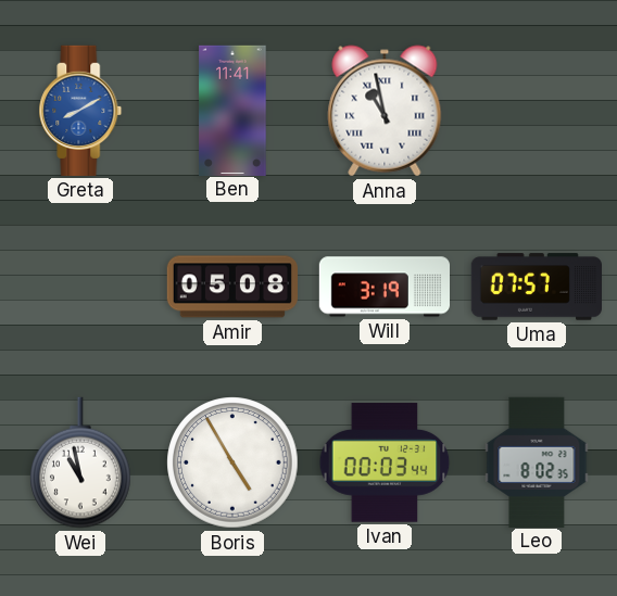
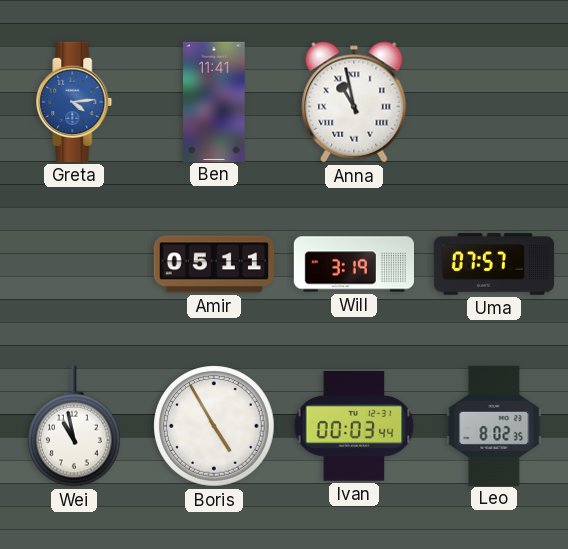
Greta: 8:10 -> 4:14
Amir: 05:08 -> 05:11
